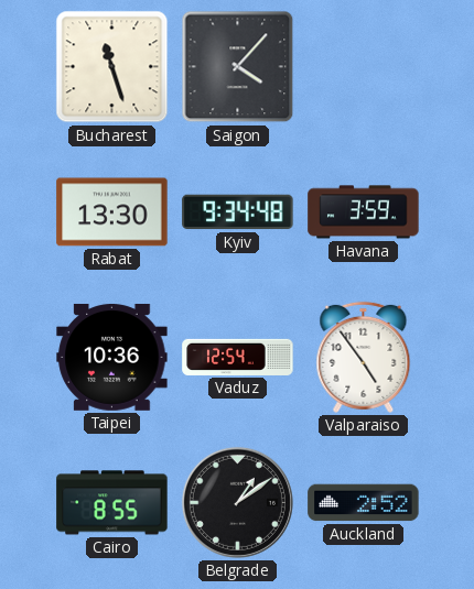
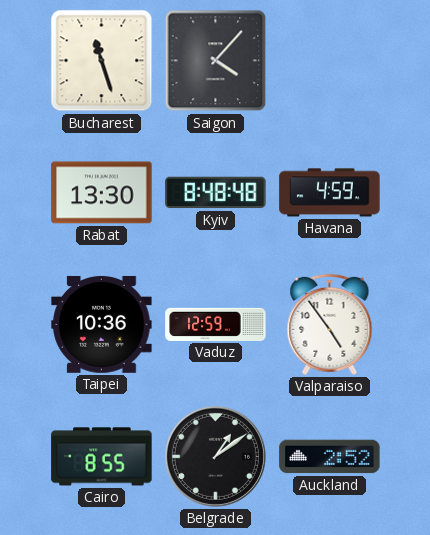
Kyiv: 9:34 -> 8:48
Havana: 3:59 -> 4:59
Vaduz: 12:54 -> 12:59
